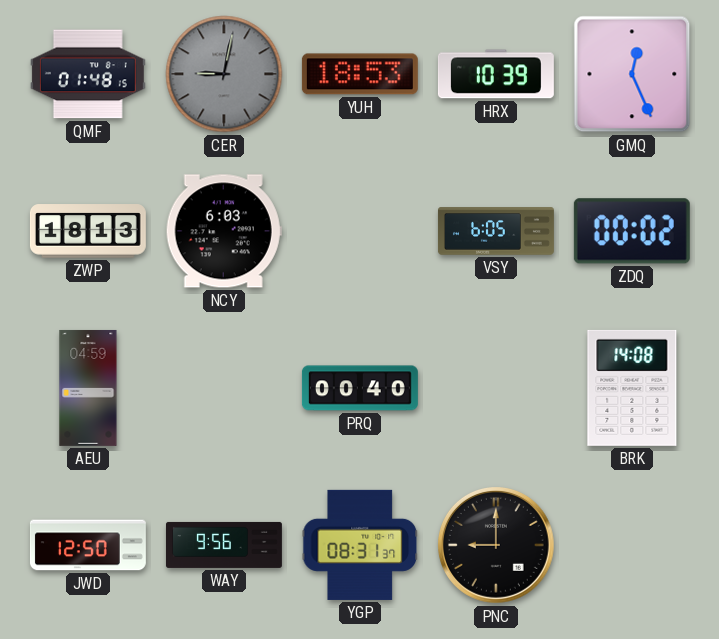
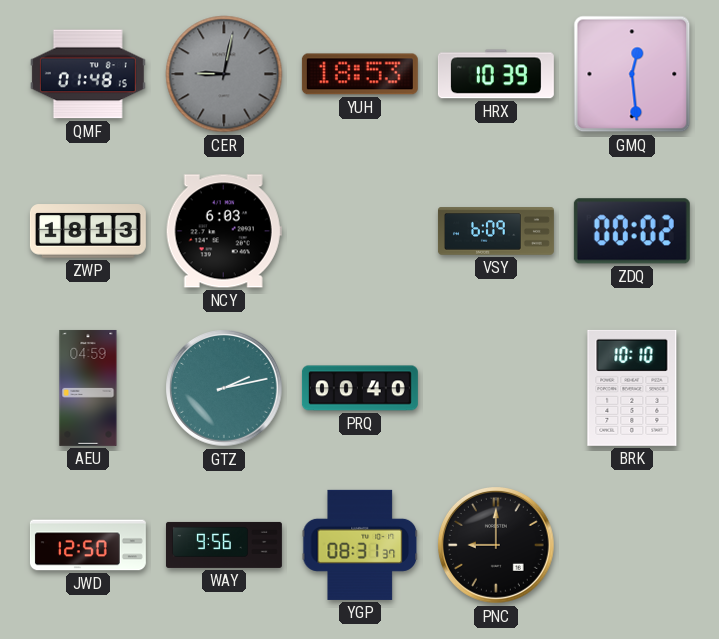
GMQ: 12:26 -> 12:29
VSY: 6:05 -> 6:09
GTZ: none -> 2:13
BRK: 14:08 -> 10:10
